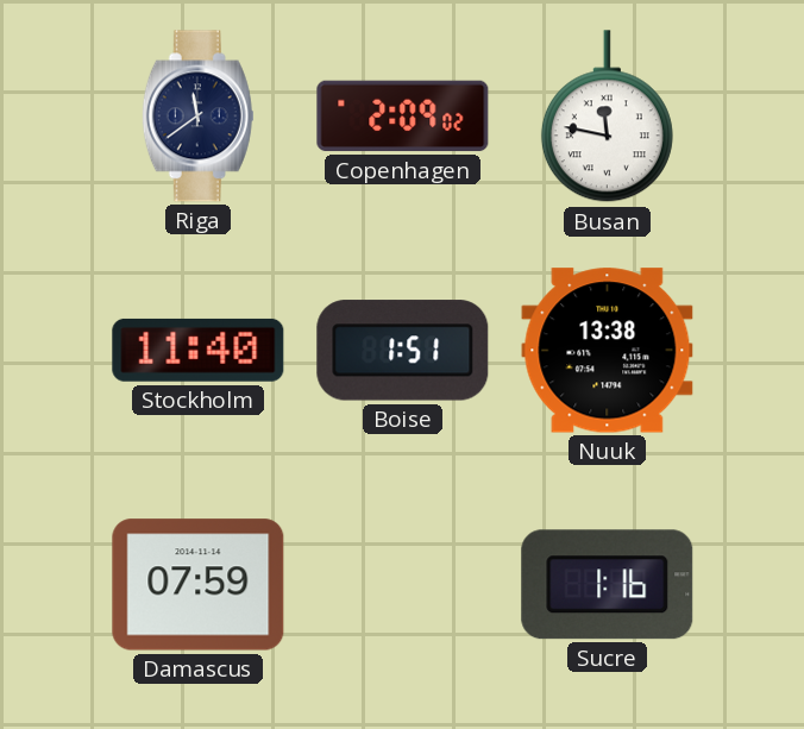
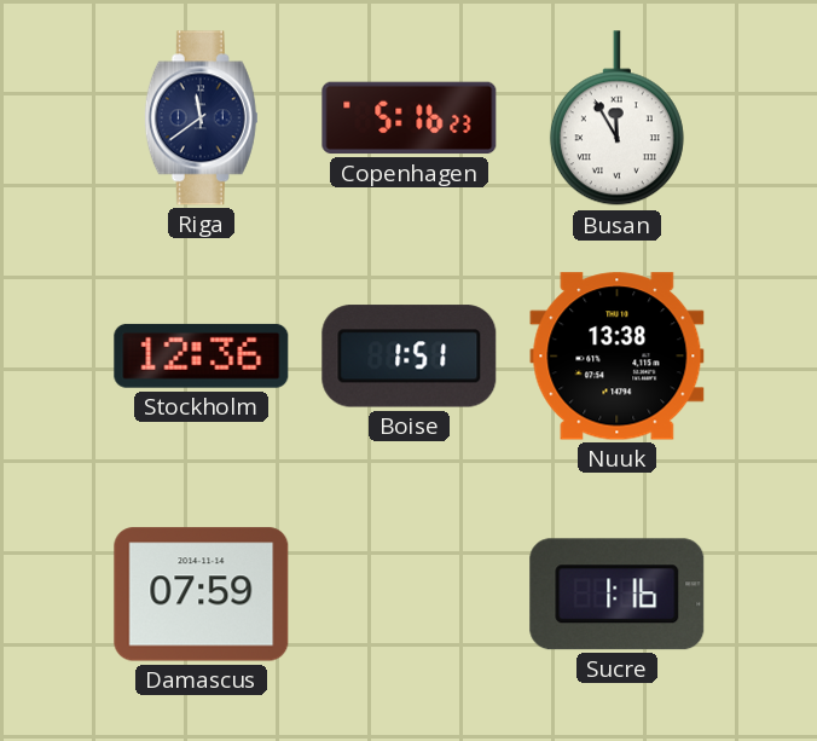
Copenhagen: 2:09 -> 5:16
Busan: 11:47 -> 11:55
Stockholm: 11:40 -> 12:36
